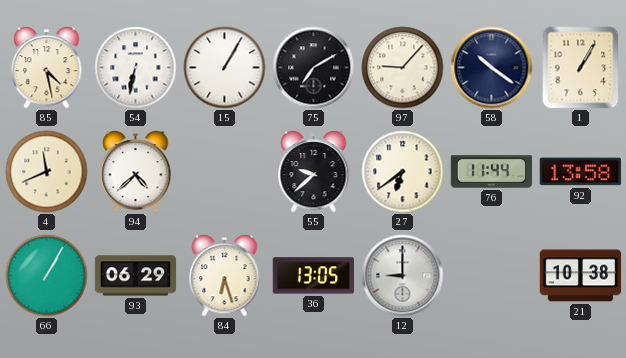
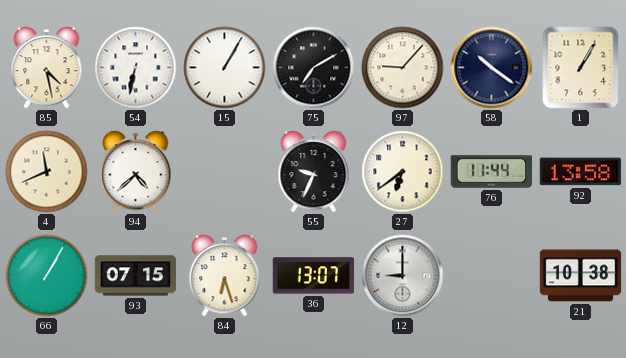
55: 9:38 -> 9:34
93: 06:29 -> 07:15
36: 13:05 -> 13:07
